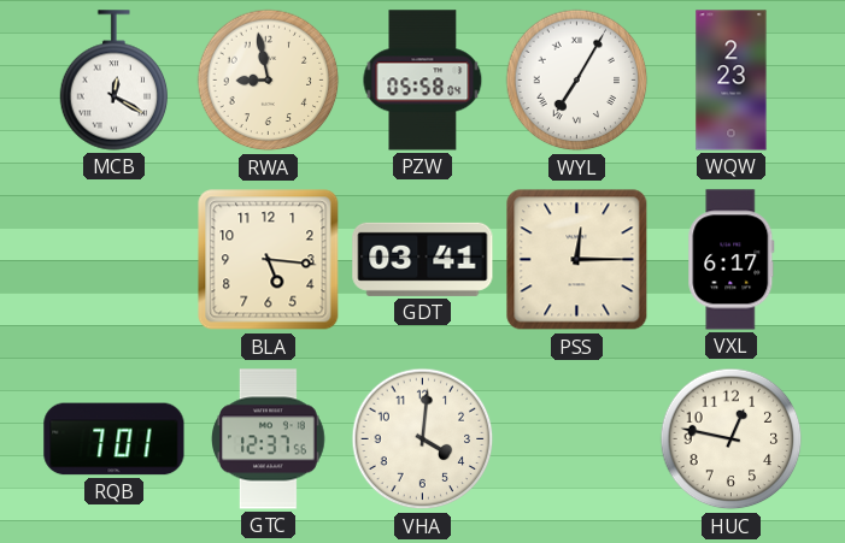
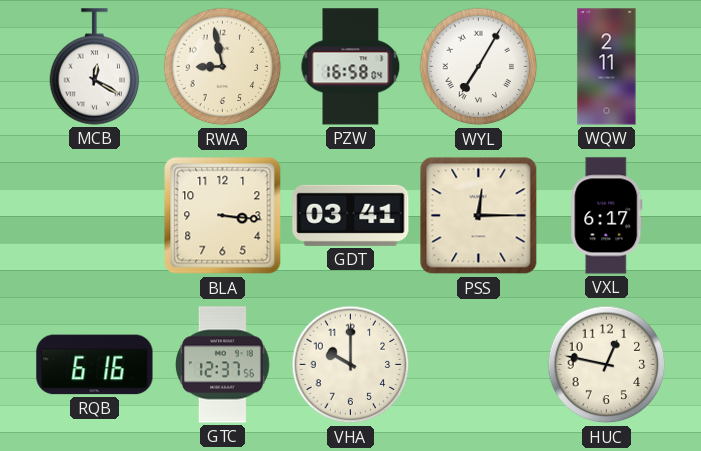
PZW: 05:58 -> 16:58
WQW: 2:23 -> 2:11
BLA: 5:16 -> 3:16
RQB: 7:01 -> 6:16
VHA: 4:01 -> 10:00
